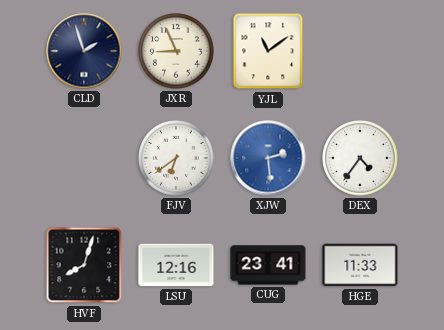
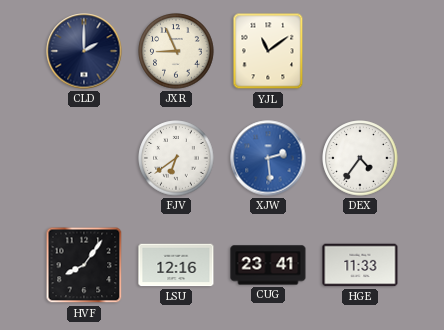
CLD: 1:57 -> 2:00
HVF: 8:03 -> 8:06
